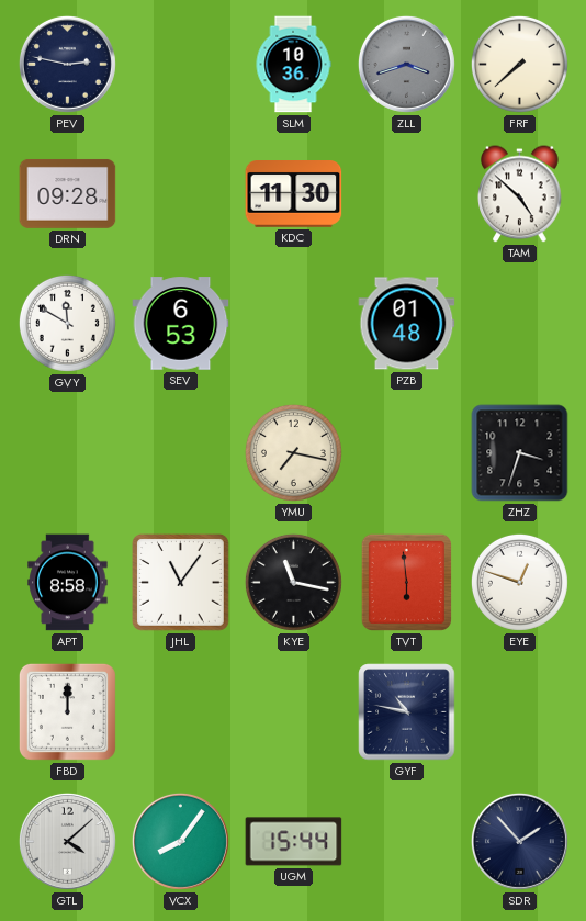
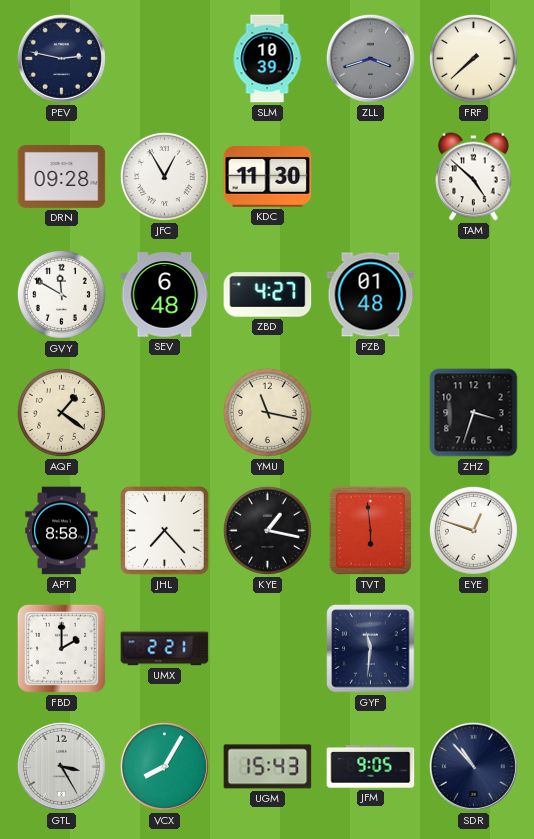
SLM: 10:36 -> 10:39
JFC: none -> 12:55
SEV: 6:53 -> 6:48
ZBD: none -> 4:27
AQF: none -> 1:21
YMU: 7:17 -> 11:17
JHL: 11:06 -> 7:23
KYE: 11:17 -> 1:17
FBD: 12:00 -> 2:00
UMX: none -> 2:21
GYF: 10:47 -> 11:31
GTL: 4:08 -> 3:25
VCX: 8:06 -> 8:05
UGM: 15:44 -> 15:43
JFM: none -> 9:05
SDR: 1:53 -> 10:53
